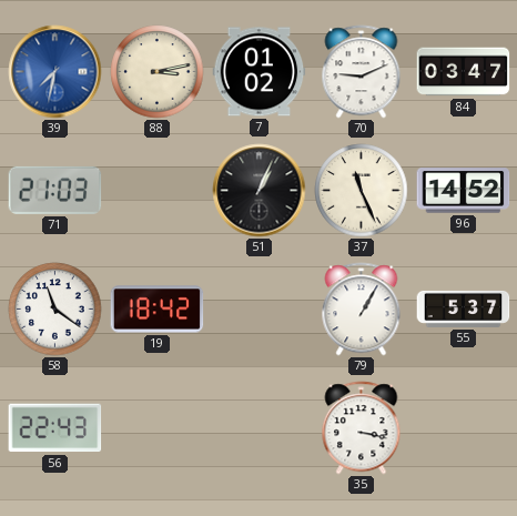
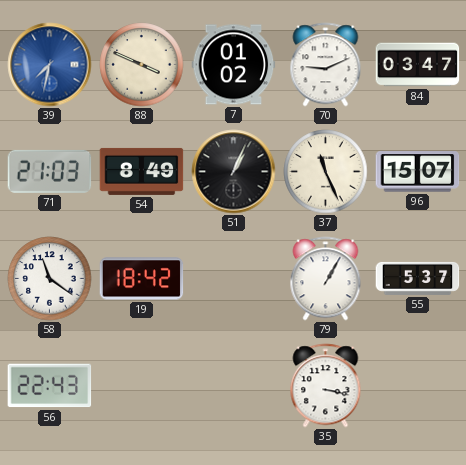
88: 3:13 -> 3:49
54: none -> 8:49
96: 14:52 -> 15:07
